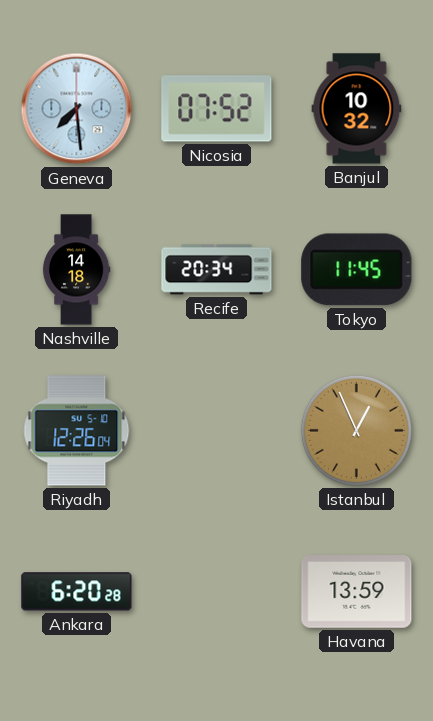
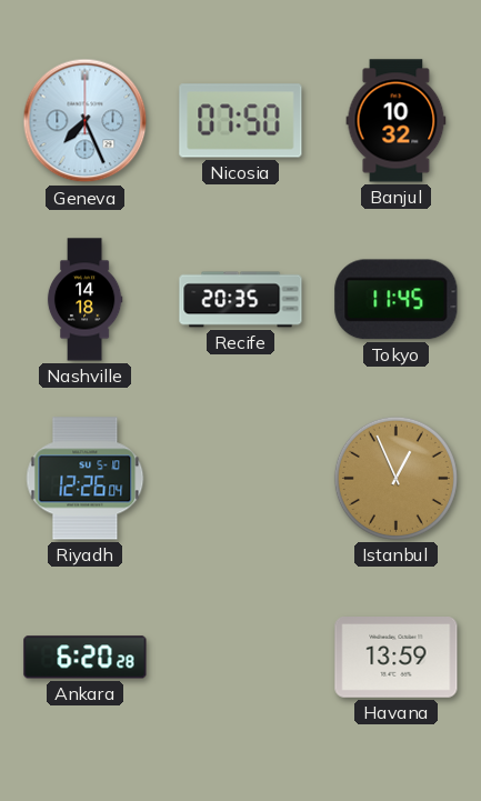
Geneva: 7:29 -> 7:26
Nicosia: 07:52 -> 07:50
Recife: 20:34 -> 20:35
